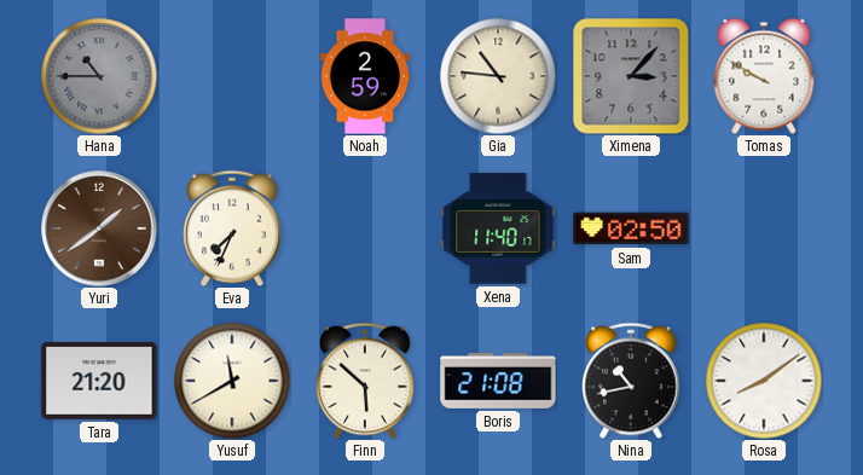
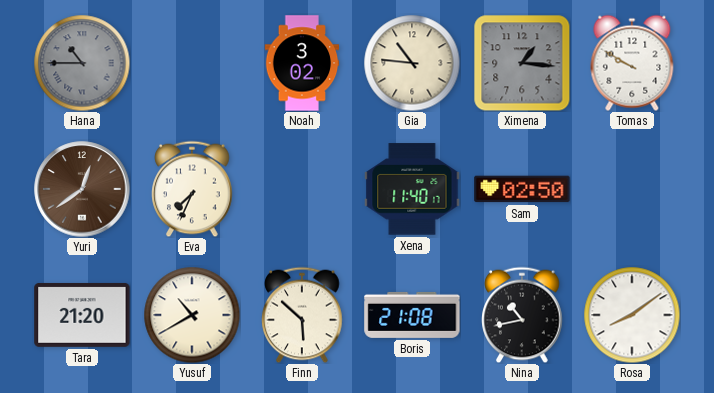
Noah: 2:59 -> 3:02
Ximena: 3:07 -> 1:16
Yuri: 1:39 -> 12:39
Yusuf: 11:40 -> 10:40
